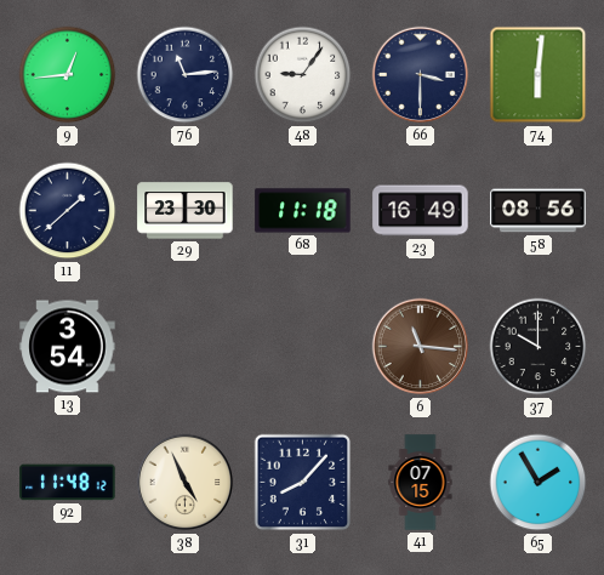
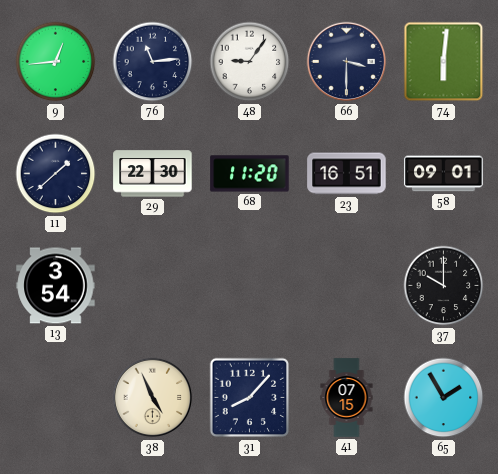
29: 23:30 -> 22:30
68: 11:18 -> 11:20
23: 16:49 -> 16:51
58: 08:56 -> 09:01
6: 11:16 -> none
92: 11:48 -> none
